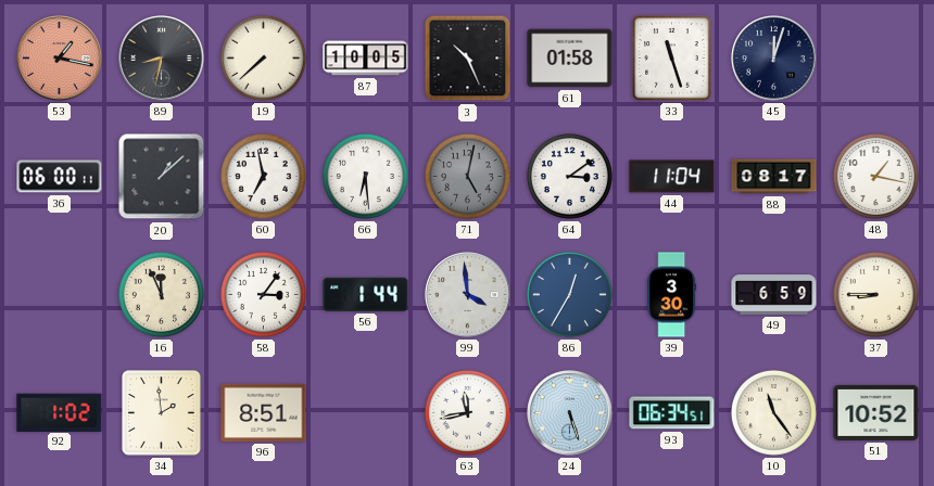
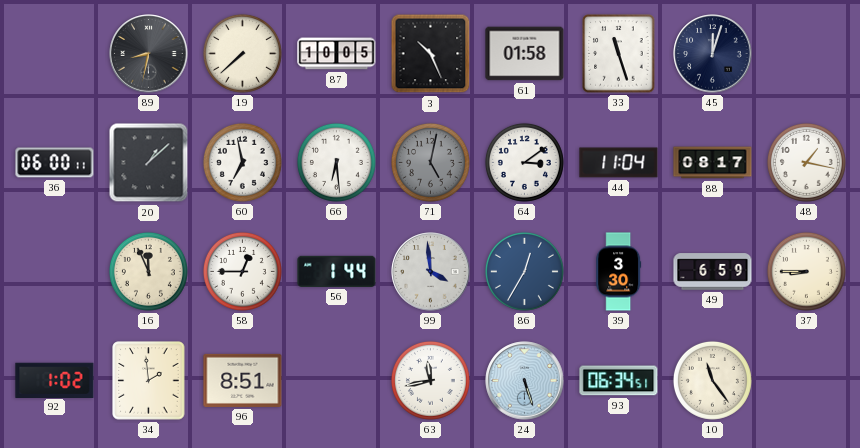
53: 1:17 -> none
58: 3:06 -> 12:45
51: 10:52 -> none
